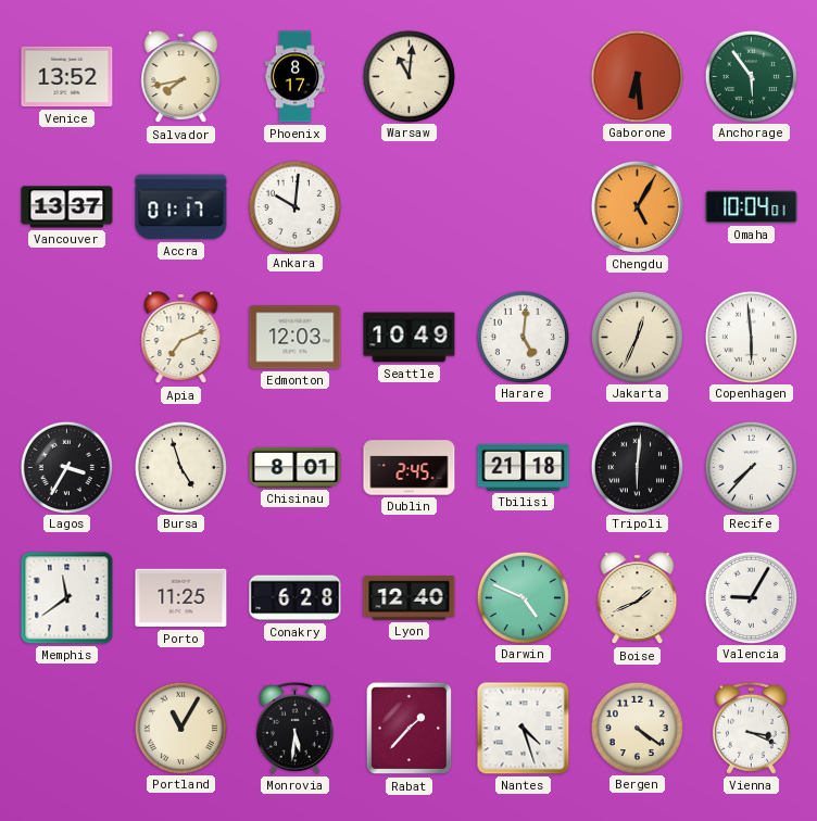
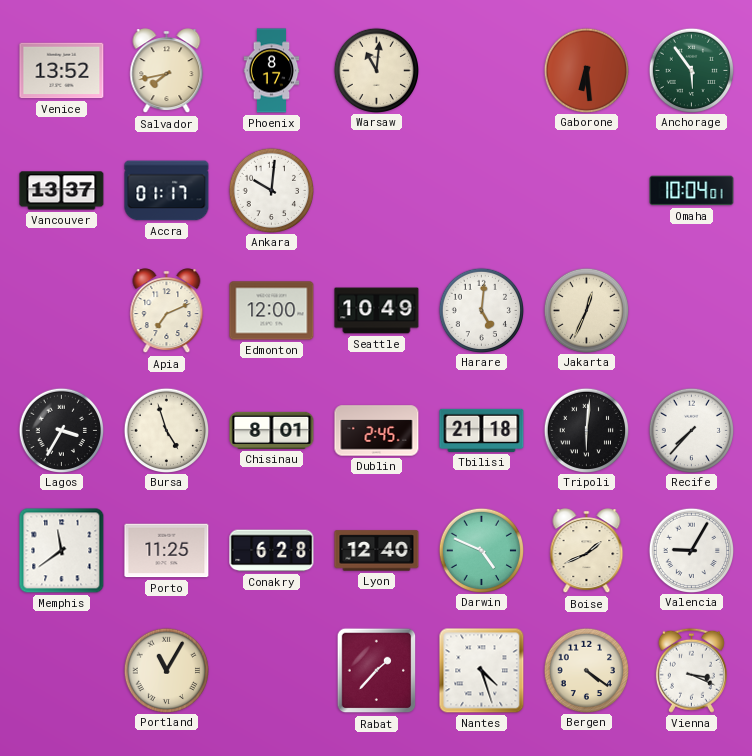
Chengdu: 5:05 -> none
Edmonton: 12:03 -> 12:00
Copenhagen: 5:59 -> none
Monrovia: 5:31 -> none
